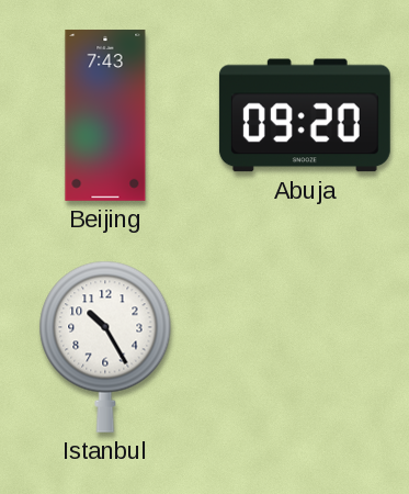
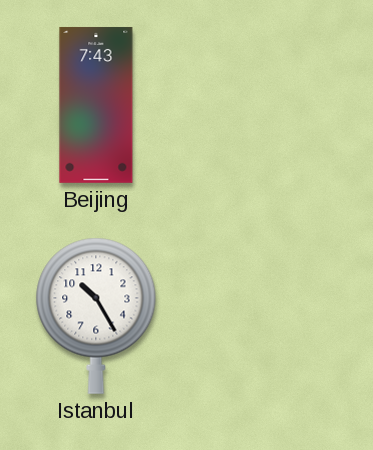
Abuja: 09:20 -> none
